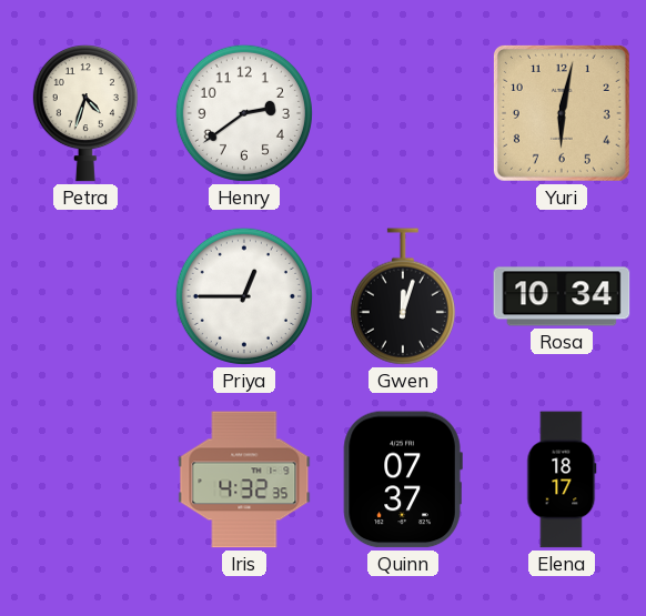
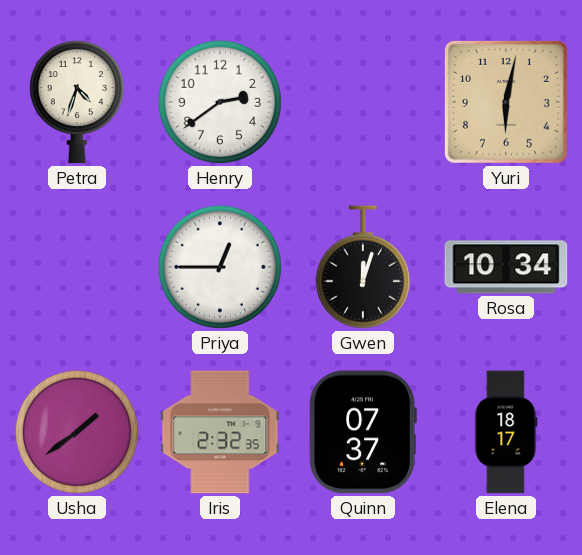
Usha: none -> 1:39
Iris: 4:32 -> 2:32
